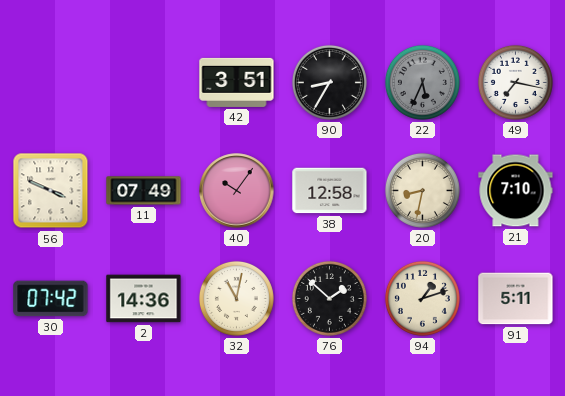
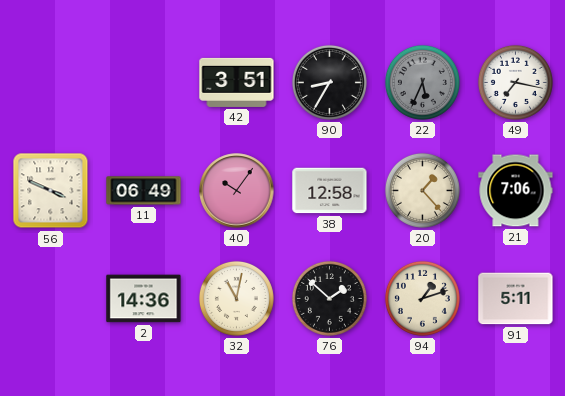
11: 07:49 -> 06:49
20: 8:32 -> 1:23
21: 7:10 -> 7:06
30: 07:42 -> none
